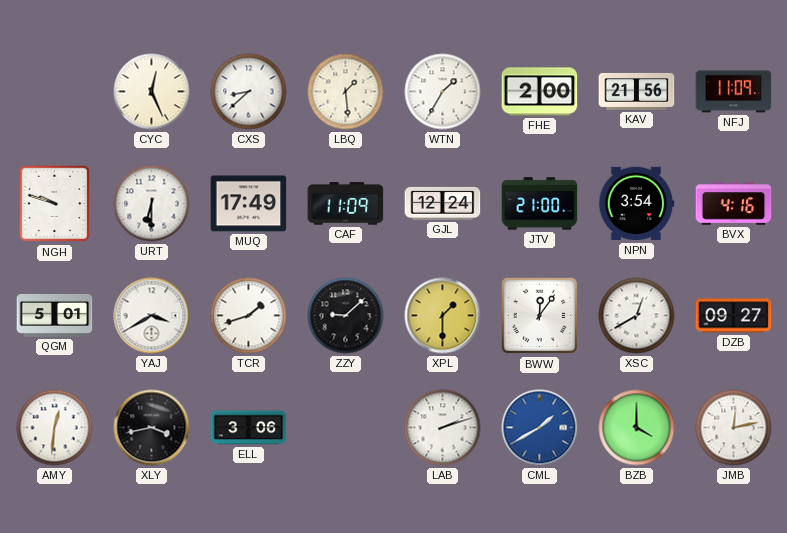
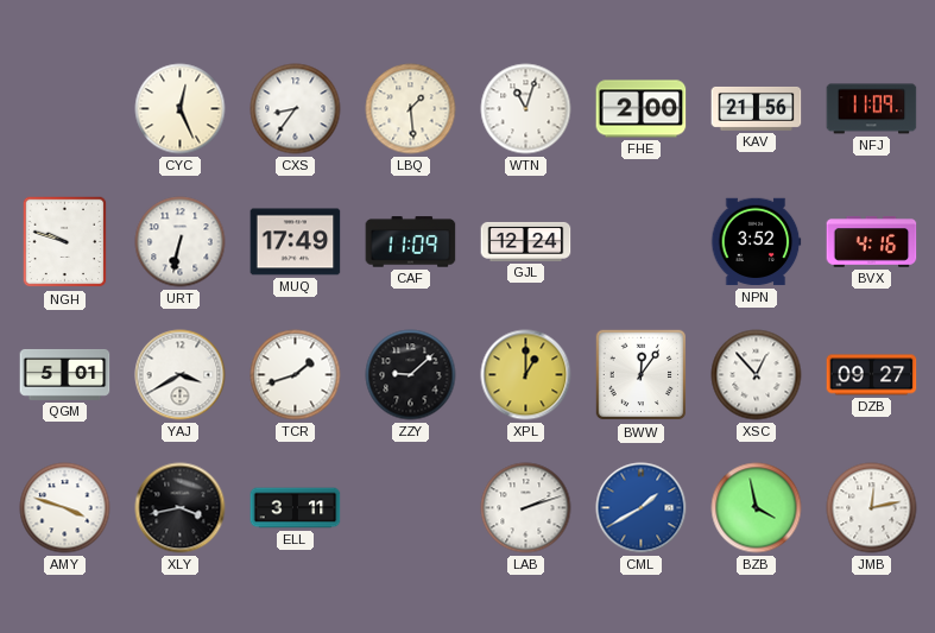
CXS: 8:38 -> 8:36
WTN: 1:35 -> 11:03
URT: 6:30 -> 6:32
JTV: 21:00 -> none
NPN: 3:54 -> 3:52
XPL: 1:30 -> 1:00
XSC: 12:40 -> 12:53
AMY: 12:31 -> 3:48
ELL: 3:06 -> 3:11
BZB: 4:00 -> 3:58
